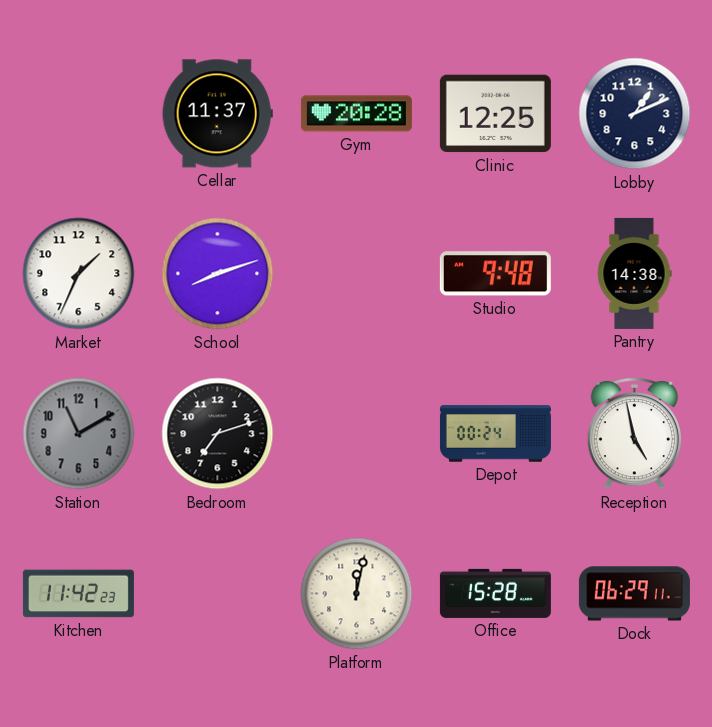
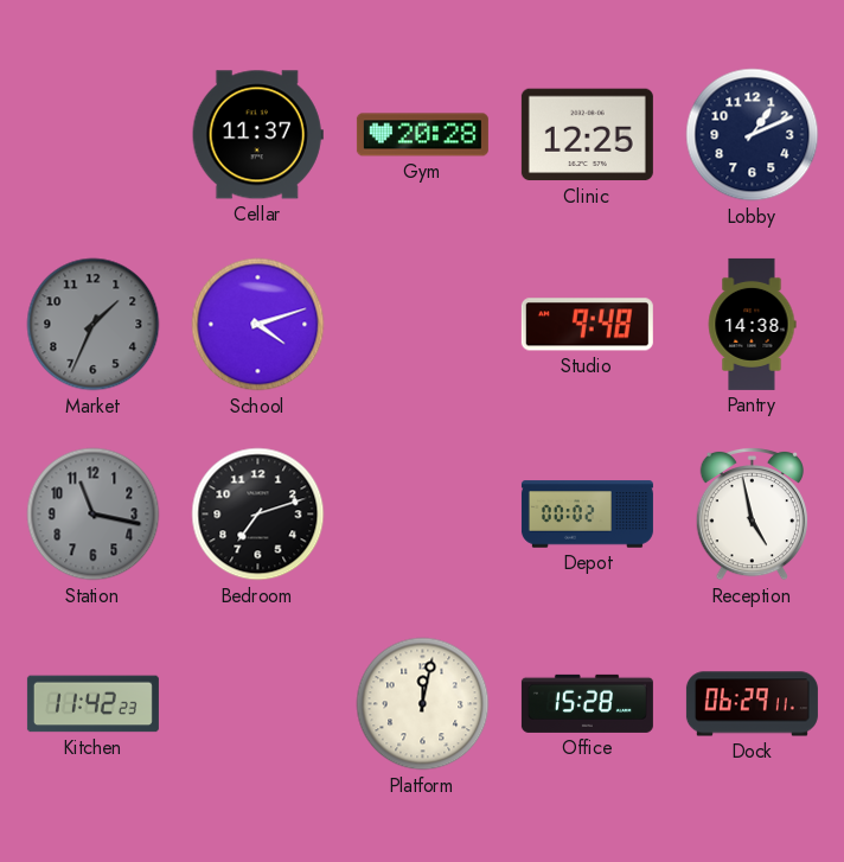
Market dial: white -> grey
School: 8:12 -> 4:12
Station: 11:10 -> 11:17
Depot: 00:24 -> 00:02
